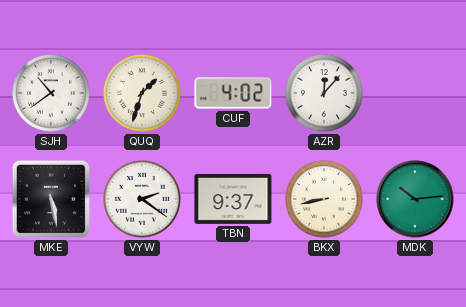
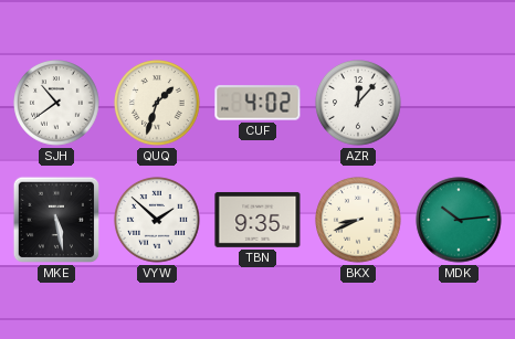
VYW: 2:21 -> 1:52
TBN: 9:37 -> 9:35
BKX: 8:43 -> 8:41
